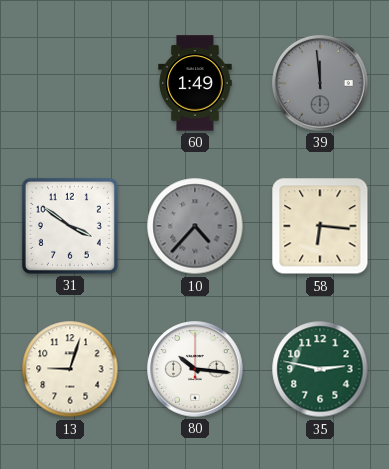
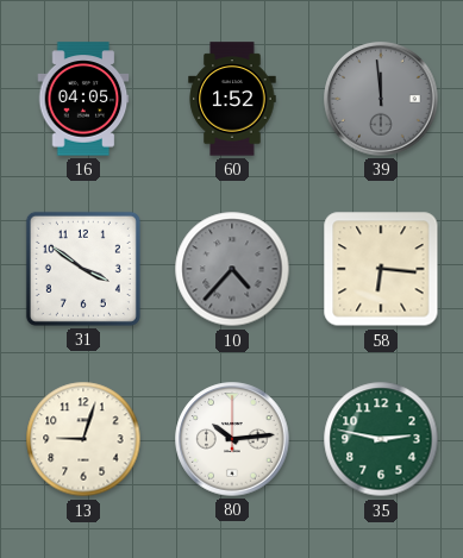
16: none -> 04:05
60: 1:49 -> 1:52
80: 10:16 -> 10:14
